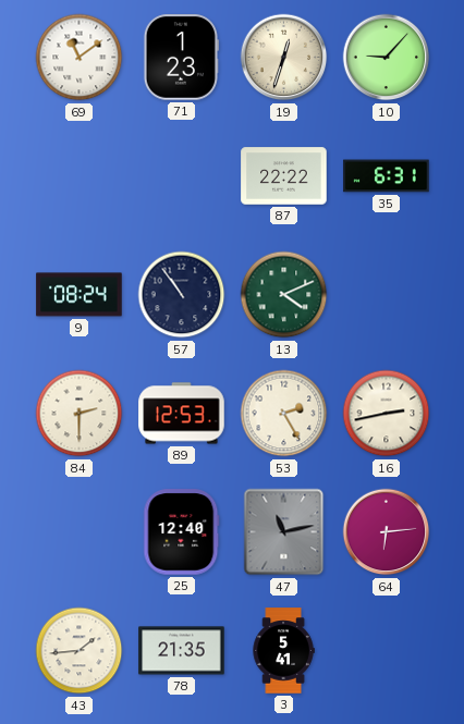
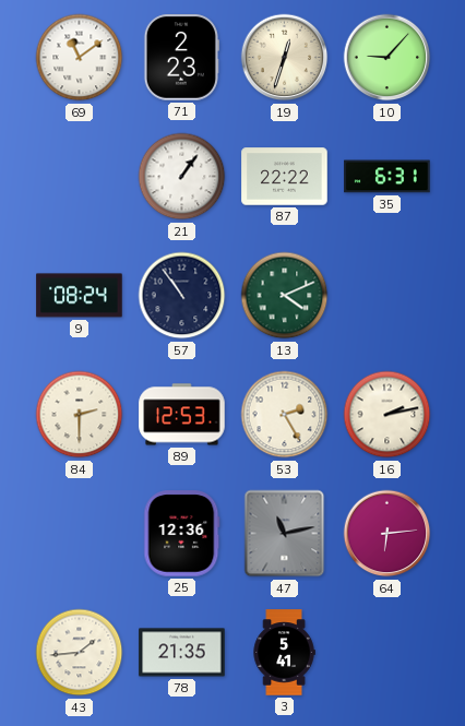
71: 1:23 -> 2:23
21: none -> 1:06
16: 2:43 -> 2:13
25: 12:40 -> 12:36
